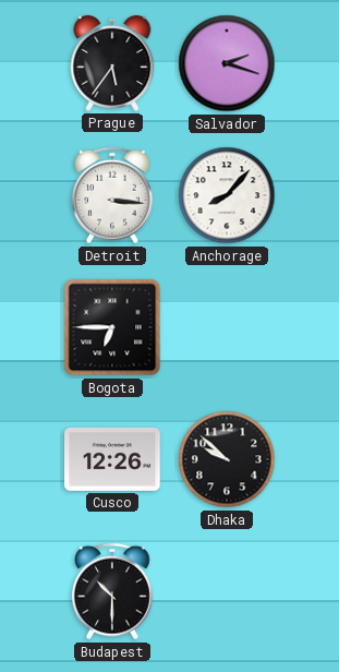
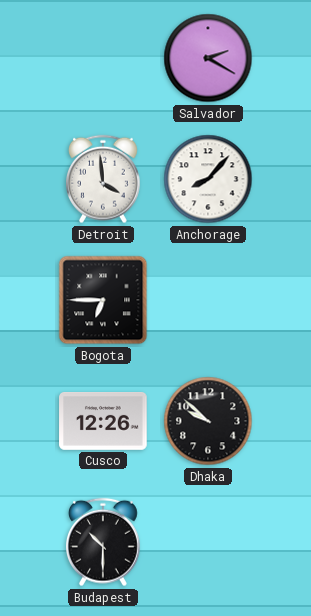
Prague: 5:36 -> none
Salvador: 2:18 -> 2:20
Detroit: 3:16 -> 3:59
